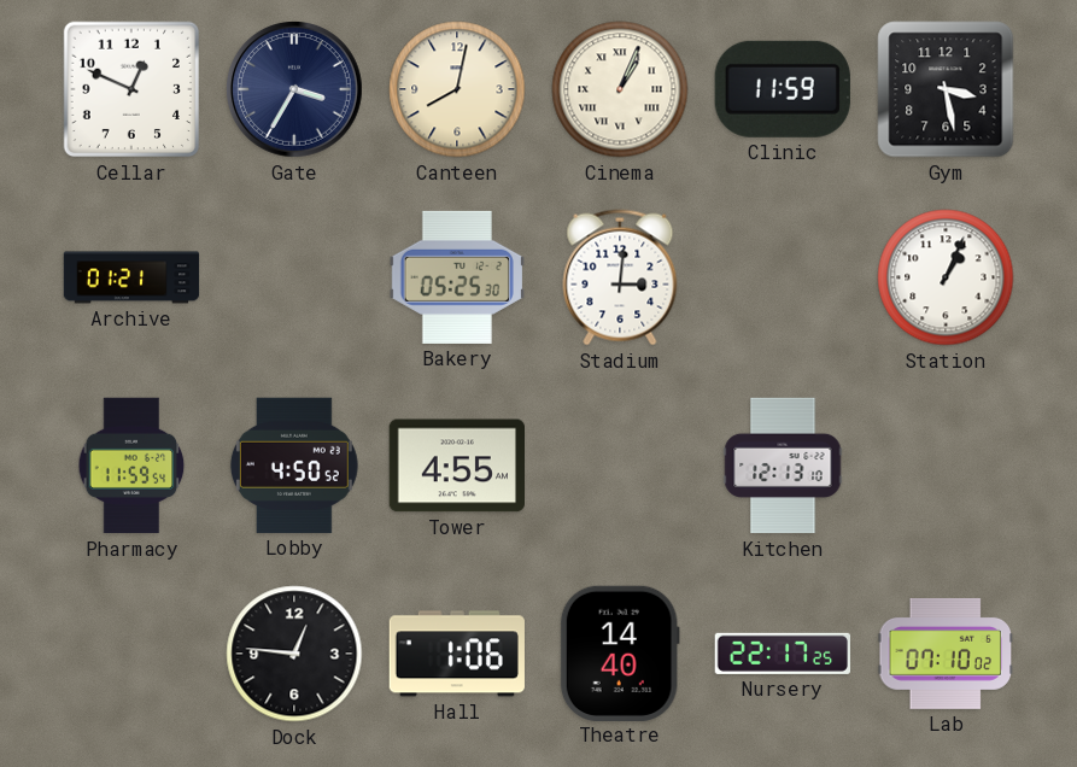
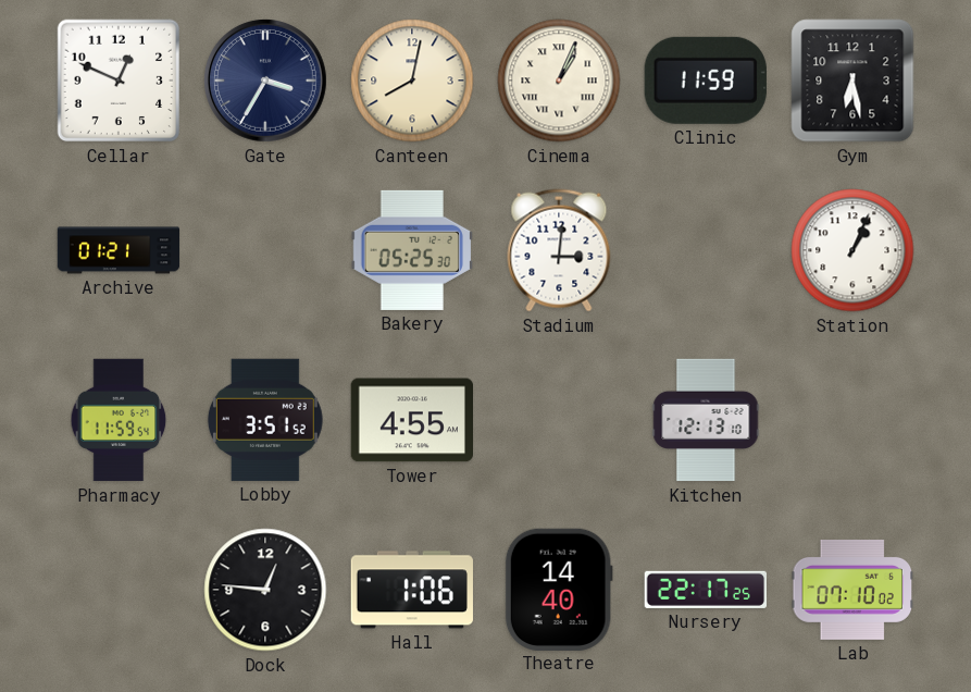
Gym: 3:28 -> 6:28
Lobby: 4:50 -> 3:51
